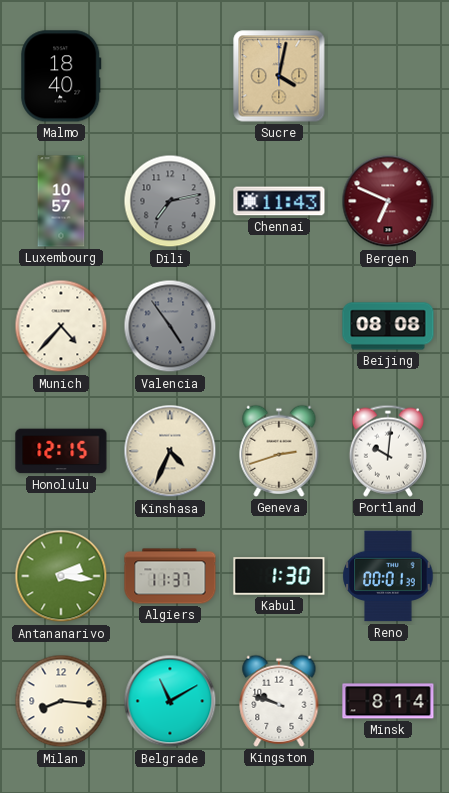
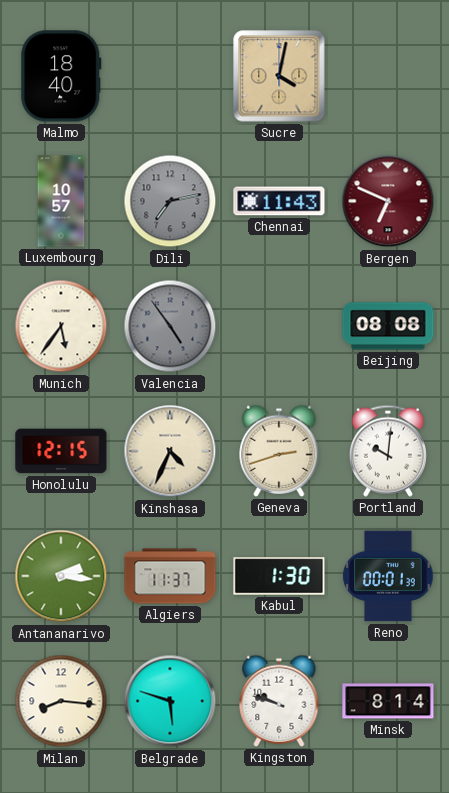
Munich: 4:37 -> 5:36
Belgrade: 11:10 -> 5:48
